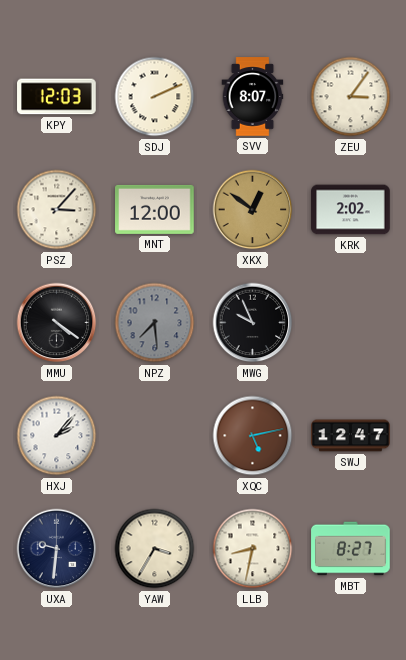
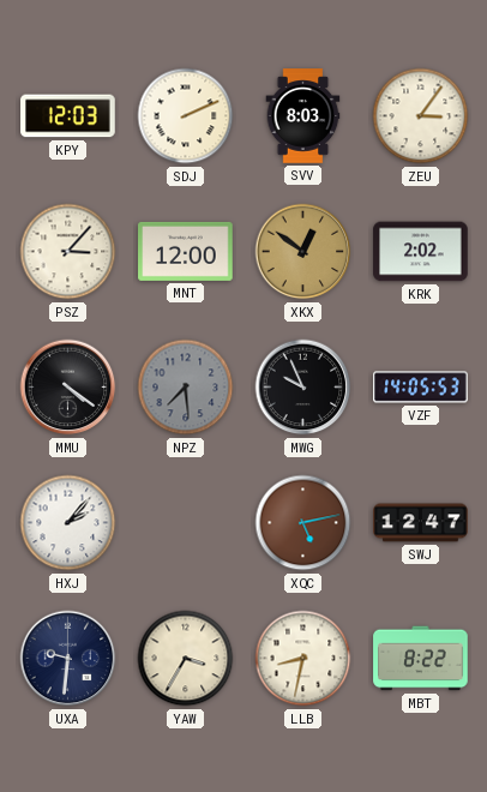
SVV: 8:07 -> 8:03
VZF: none -> 14:05
MBT: 8:27 -> 8:22
